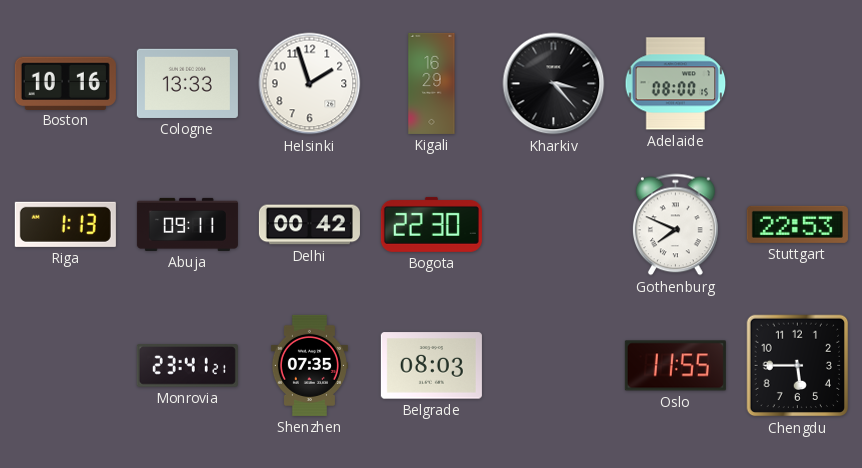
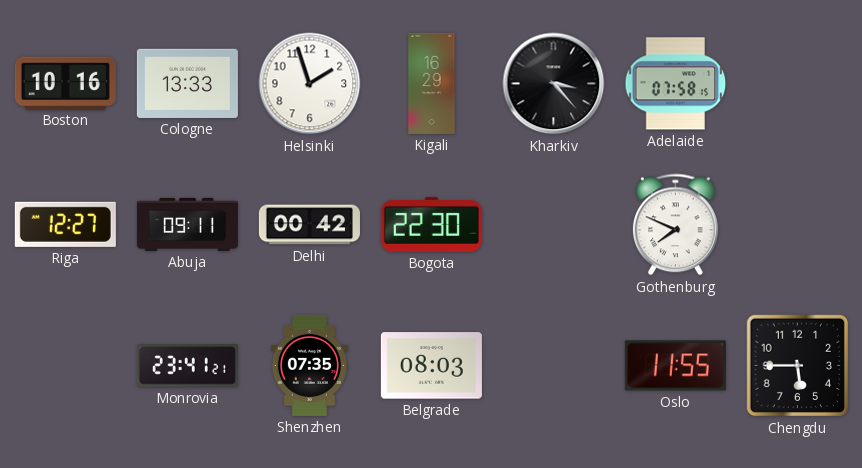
Adelaide: 08:00 -> 07:58
Riga: 1:13 -> 12:27
Stuttgart: 22:53 -> none
